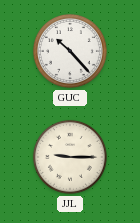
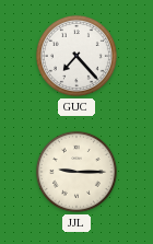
GUC: 10:23 -> 7:23
